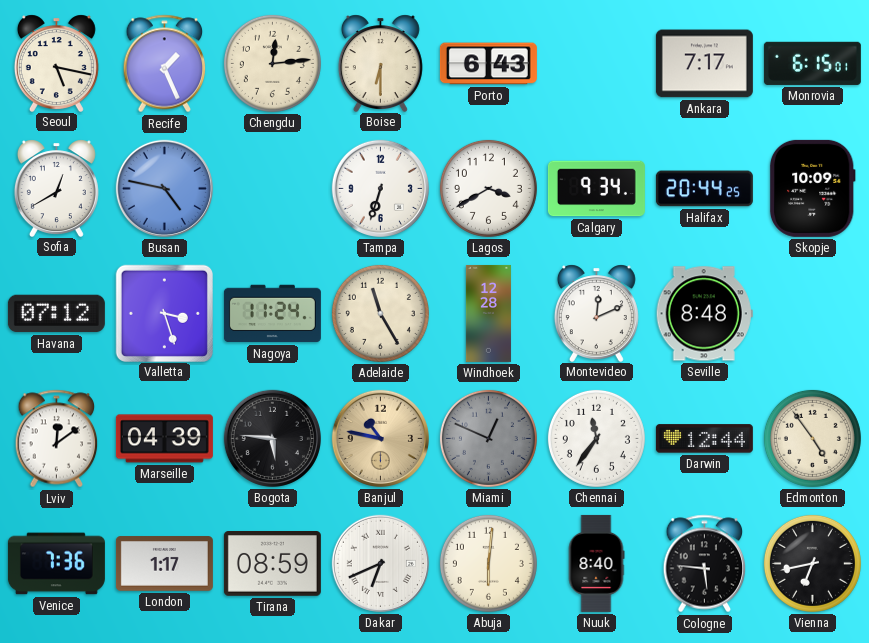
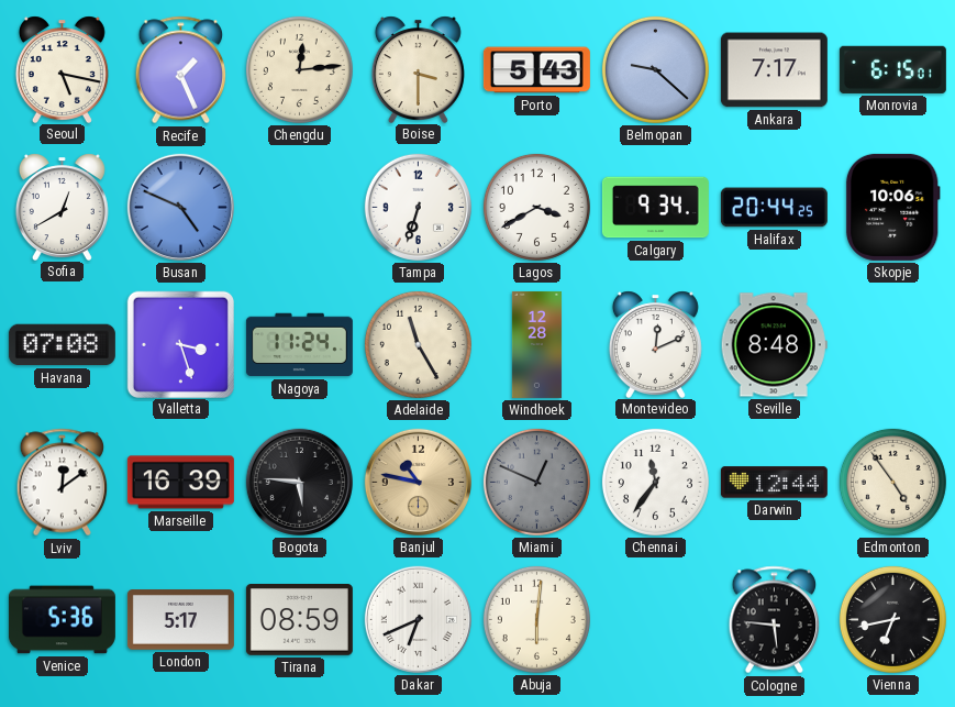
Boise: 6:30 -> 3:30
Porto: 6:43 -> 5:43
Belmopan: none -> 9:22
Busan: 4:47 -> 4:49
Skopje: 10:09 -> 10:06
Havana: 07:12 -> 07:08
Marseille: 04:39 -> 16:39
Venice: 7:36 -> 5:36
London: 1:17 -> 5:17
Nuuk: 8:40 -> none
